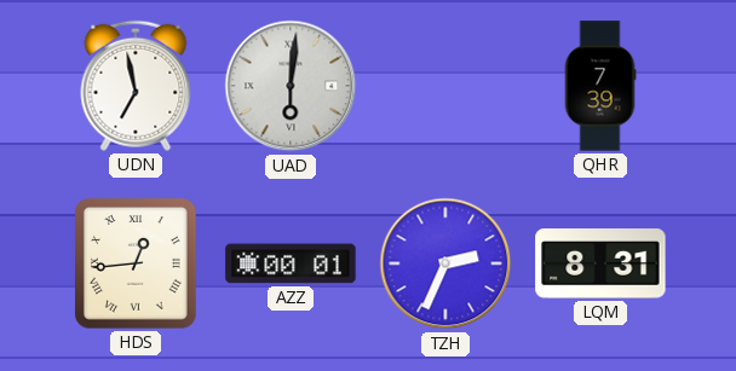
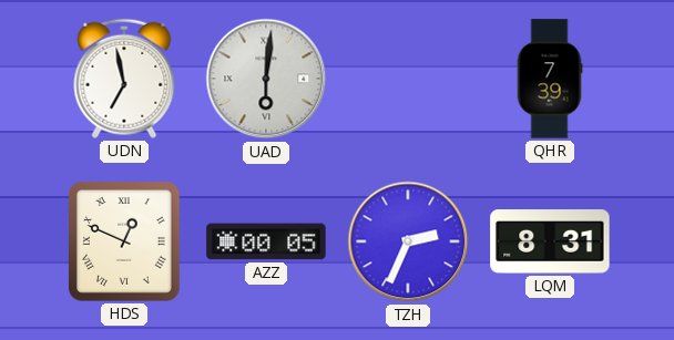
HDS: 12:44 -> 12:49
AZZ: 00:01 -> 00:05
